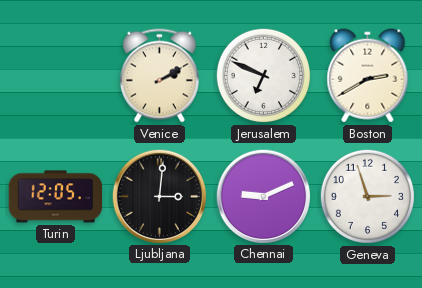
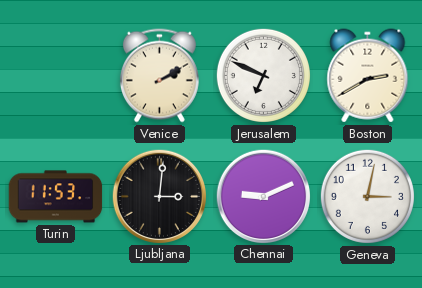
Turin: 12:05 -> 11:53
Geneva: 2:57 -> 3:02
